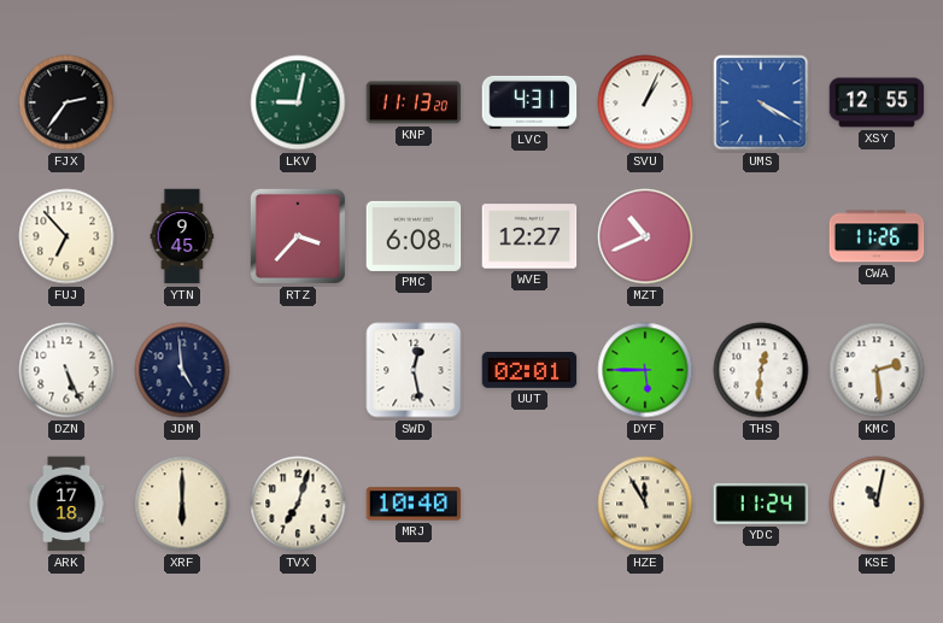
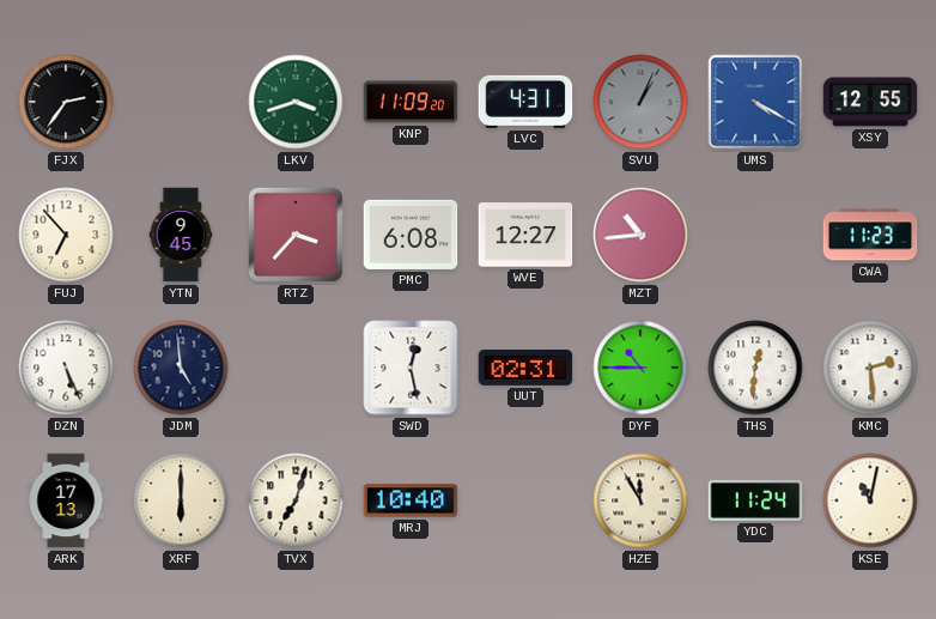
LKV: 9:02 -> 3:42
KNP: 11:13 -> 11:09
SVU dial: white -> grey
MZT: 10:41 -> 10:44
CWA: 11:26 -> 11:23
UUT: 02:01 -> 02:31
DYF: 5:45 -> 10:45
ARK: 17:18 -> 17:13
